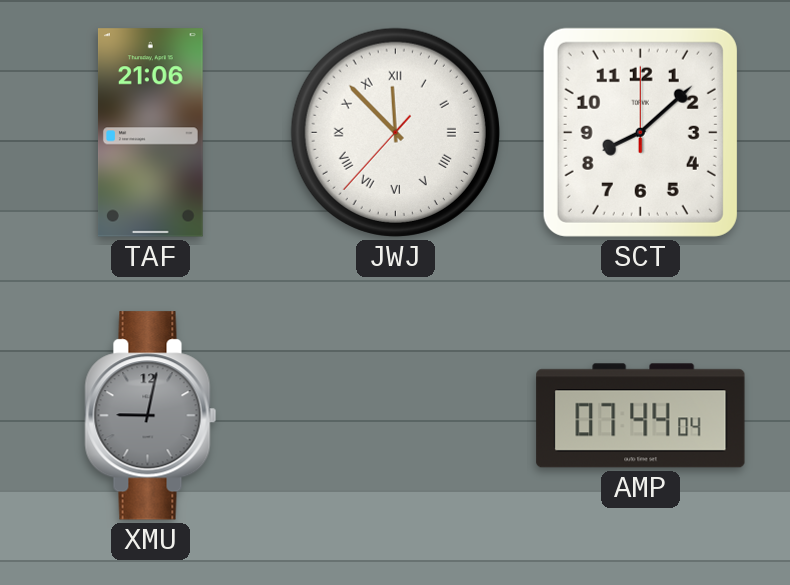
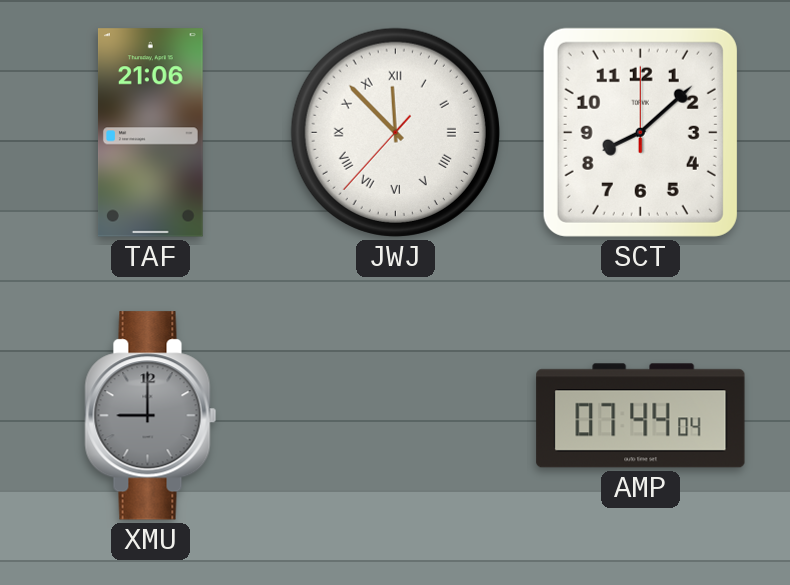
XMU: 9:02 -> 9:00
